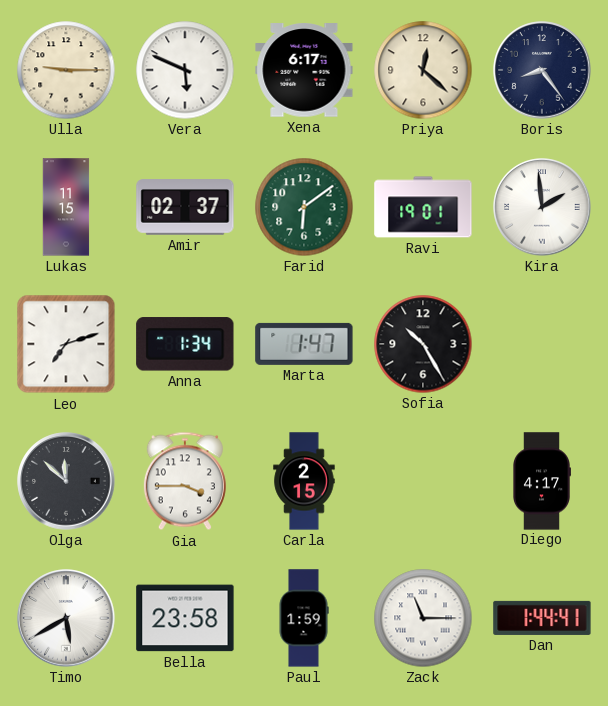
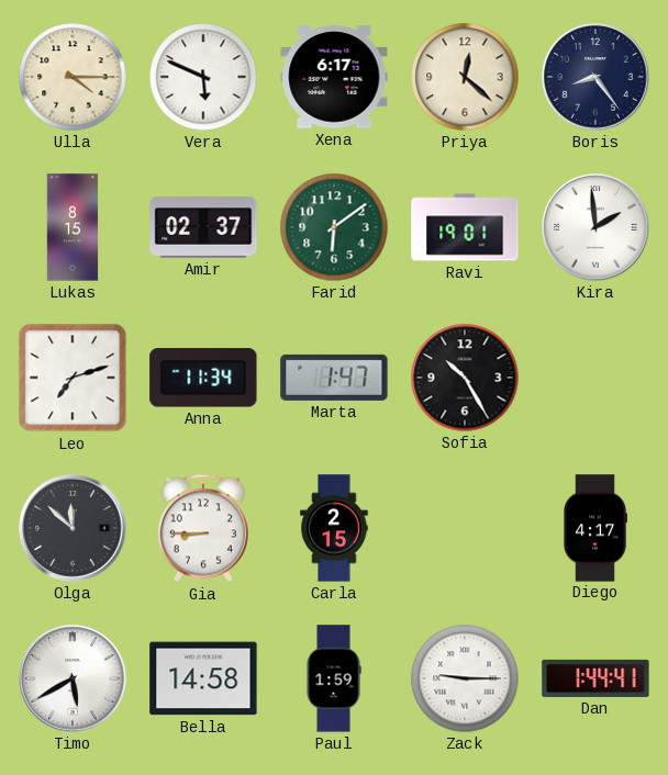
Ulla: 9:15 -> 4:15
Lukas: 11:15 -> 8:15
Anna: 1:34 -> 11:34
Gia: 3:45 -> 8:45
Bella: 23:58 -> 14:58
Zack: 11:15 -> 9:15
